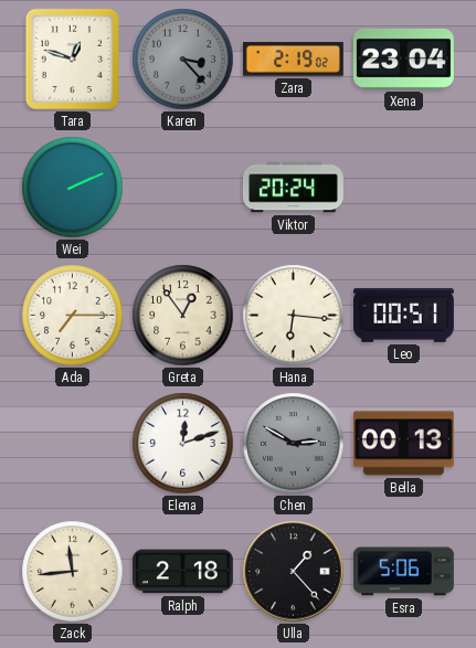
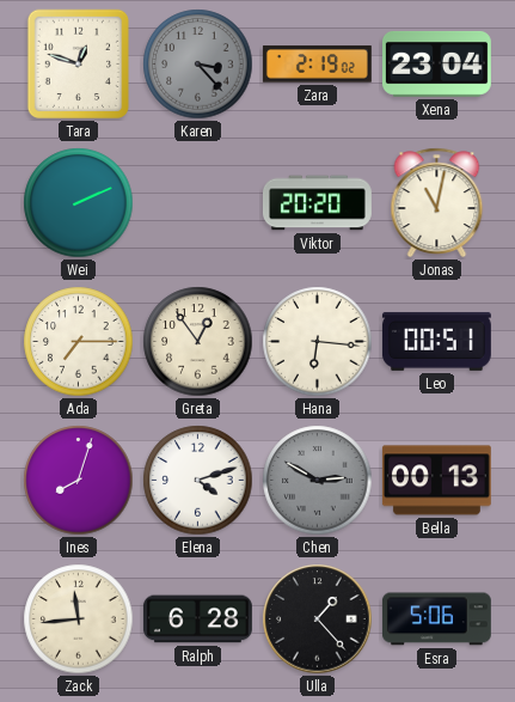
Viktor: 20:24 -> 20:20
Jonas: none -> 11:02
Ines: none -> 8:03
Elena: 12:12 -> 4:12
Ralph: 2:18 -> 6:28
